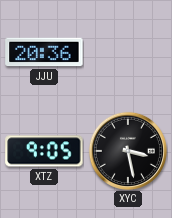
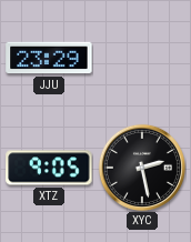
JJU: 20:36 -> 23:29
XYC: 3:28 -> 2:28
